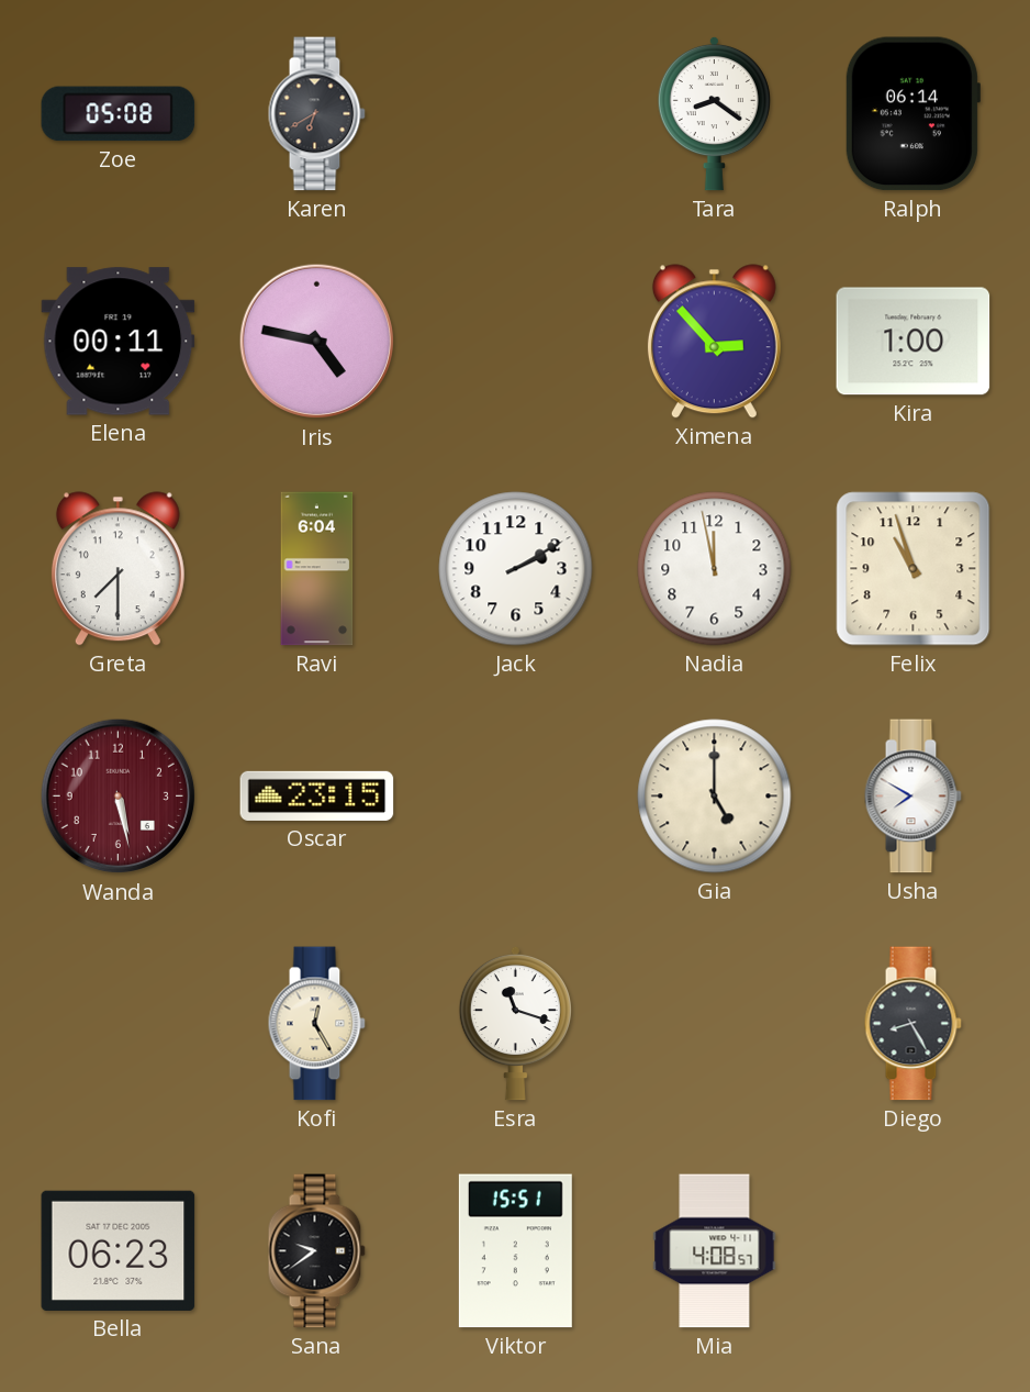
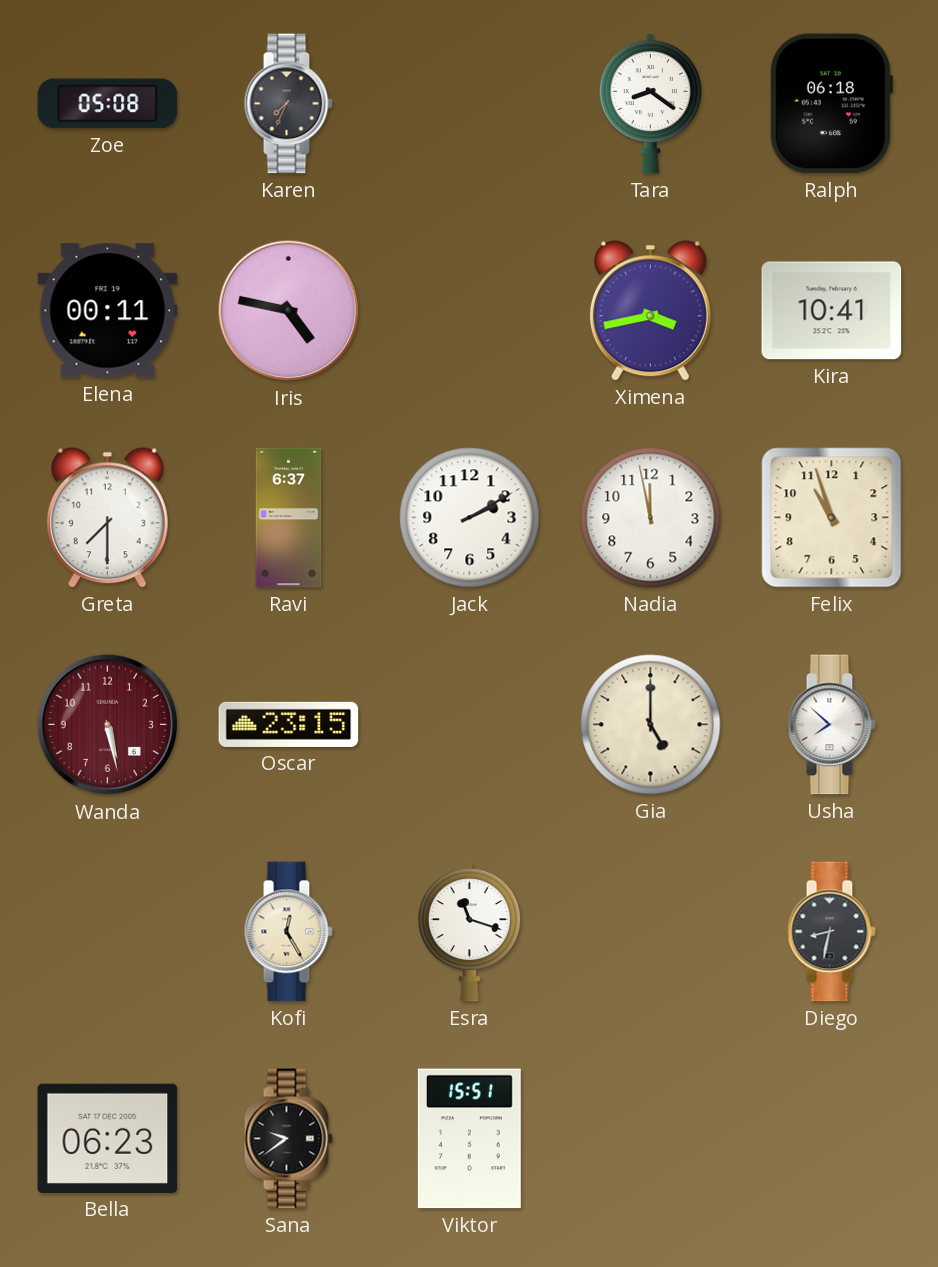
Karen: 6:40 -> 7:34
Ralph: 06:14 -> 06:18
Ximena: 2:53 -> 3:43
Kira: 1:00 -> 10:41
Ravi: 6:04 -> 6:37
Usha: 7:50 -> 7:52
Diego: 8:25 -> 8:32
Mia: 4:08 -> none
